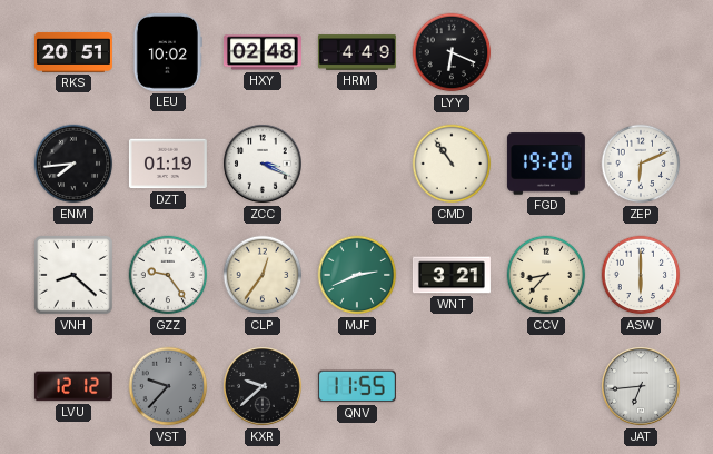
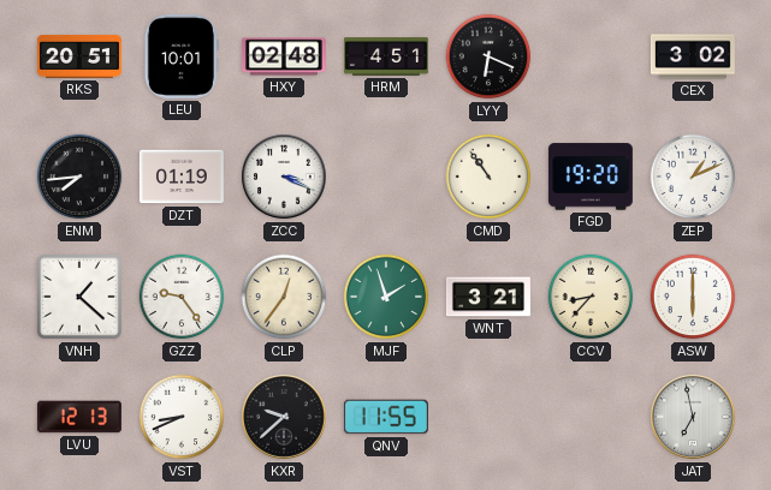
LEU: 10:02 -> 10:01
HRM: 4:49 -> 4:51
CEX: none -> 3:02
ZEP: 6:11 -> 1:11
VNH: 8:22 -> 1:22
MJF: 2:41 -> 1:57
LVU: 12:12 -> 12:13
VST: 9:37 -> 8:41
VST dial: grey -> white
JAT: 6:44 -> 6:58
